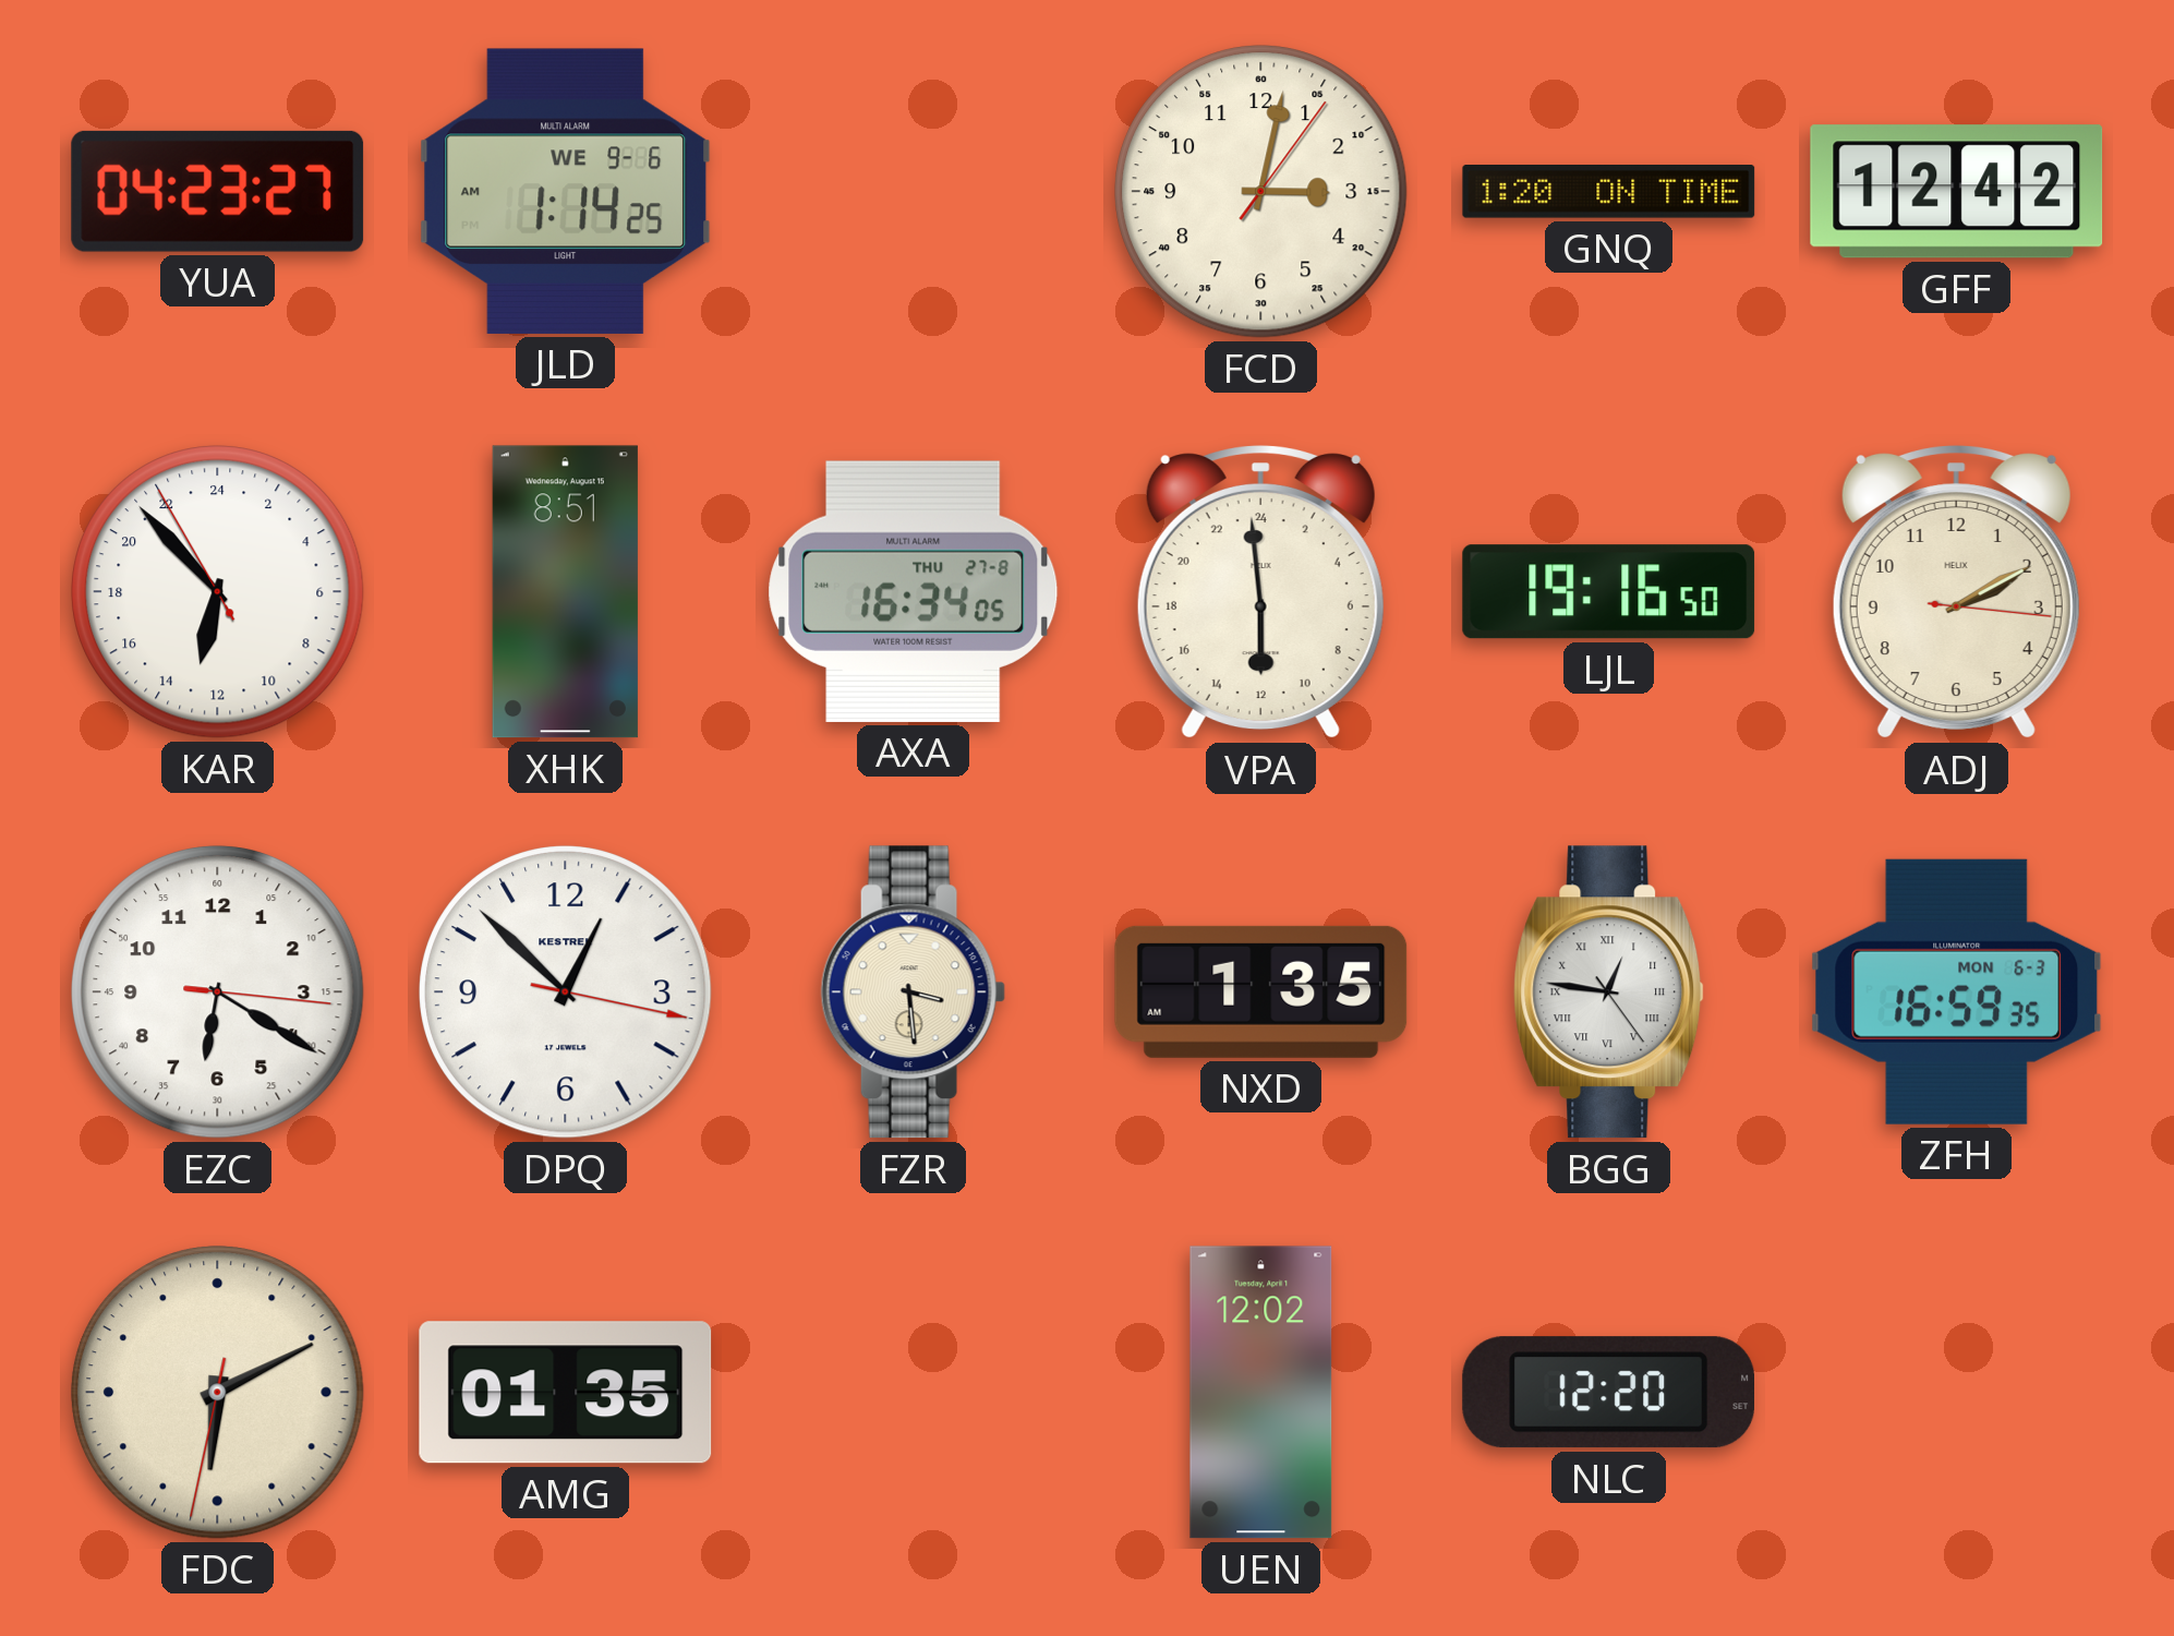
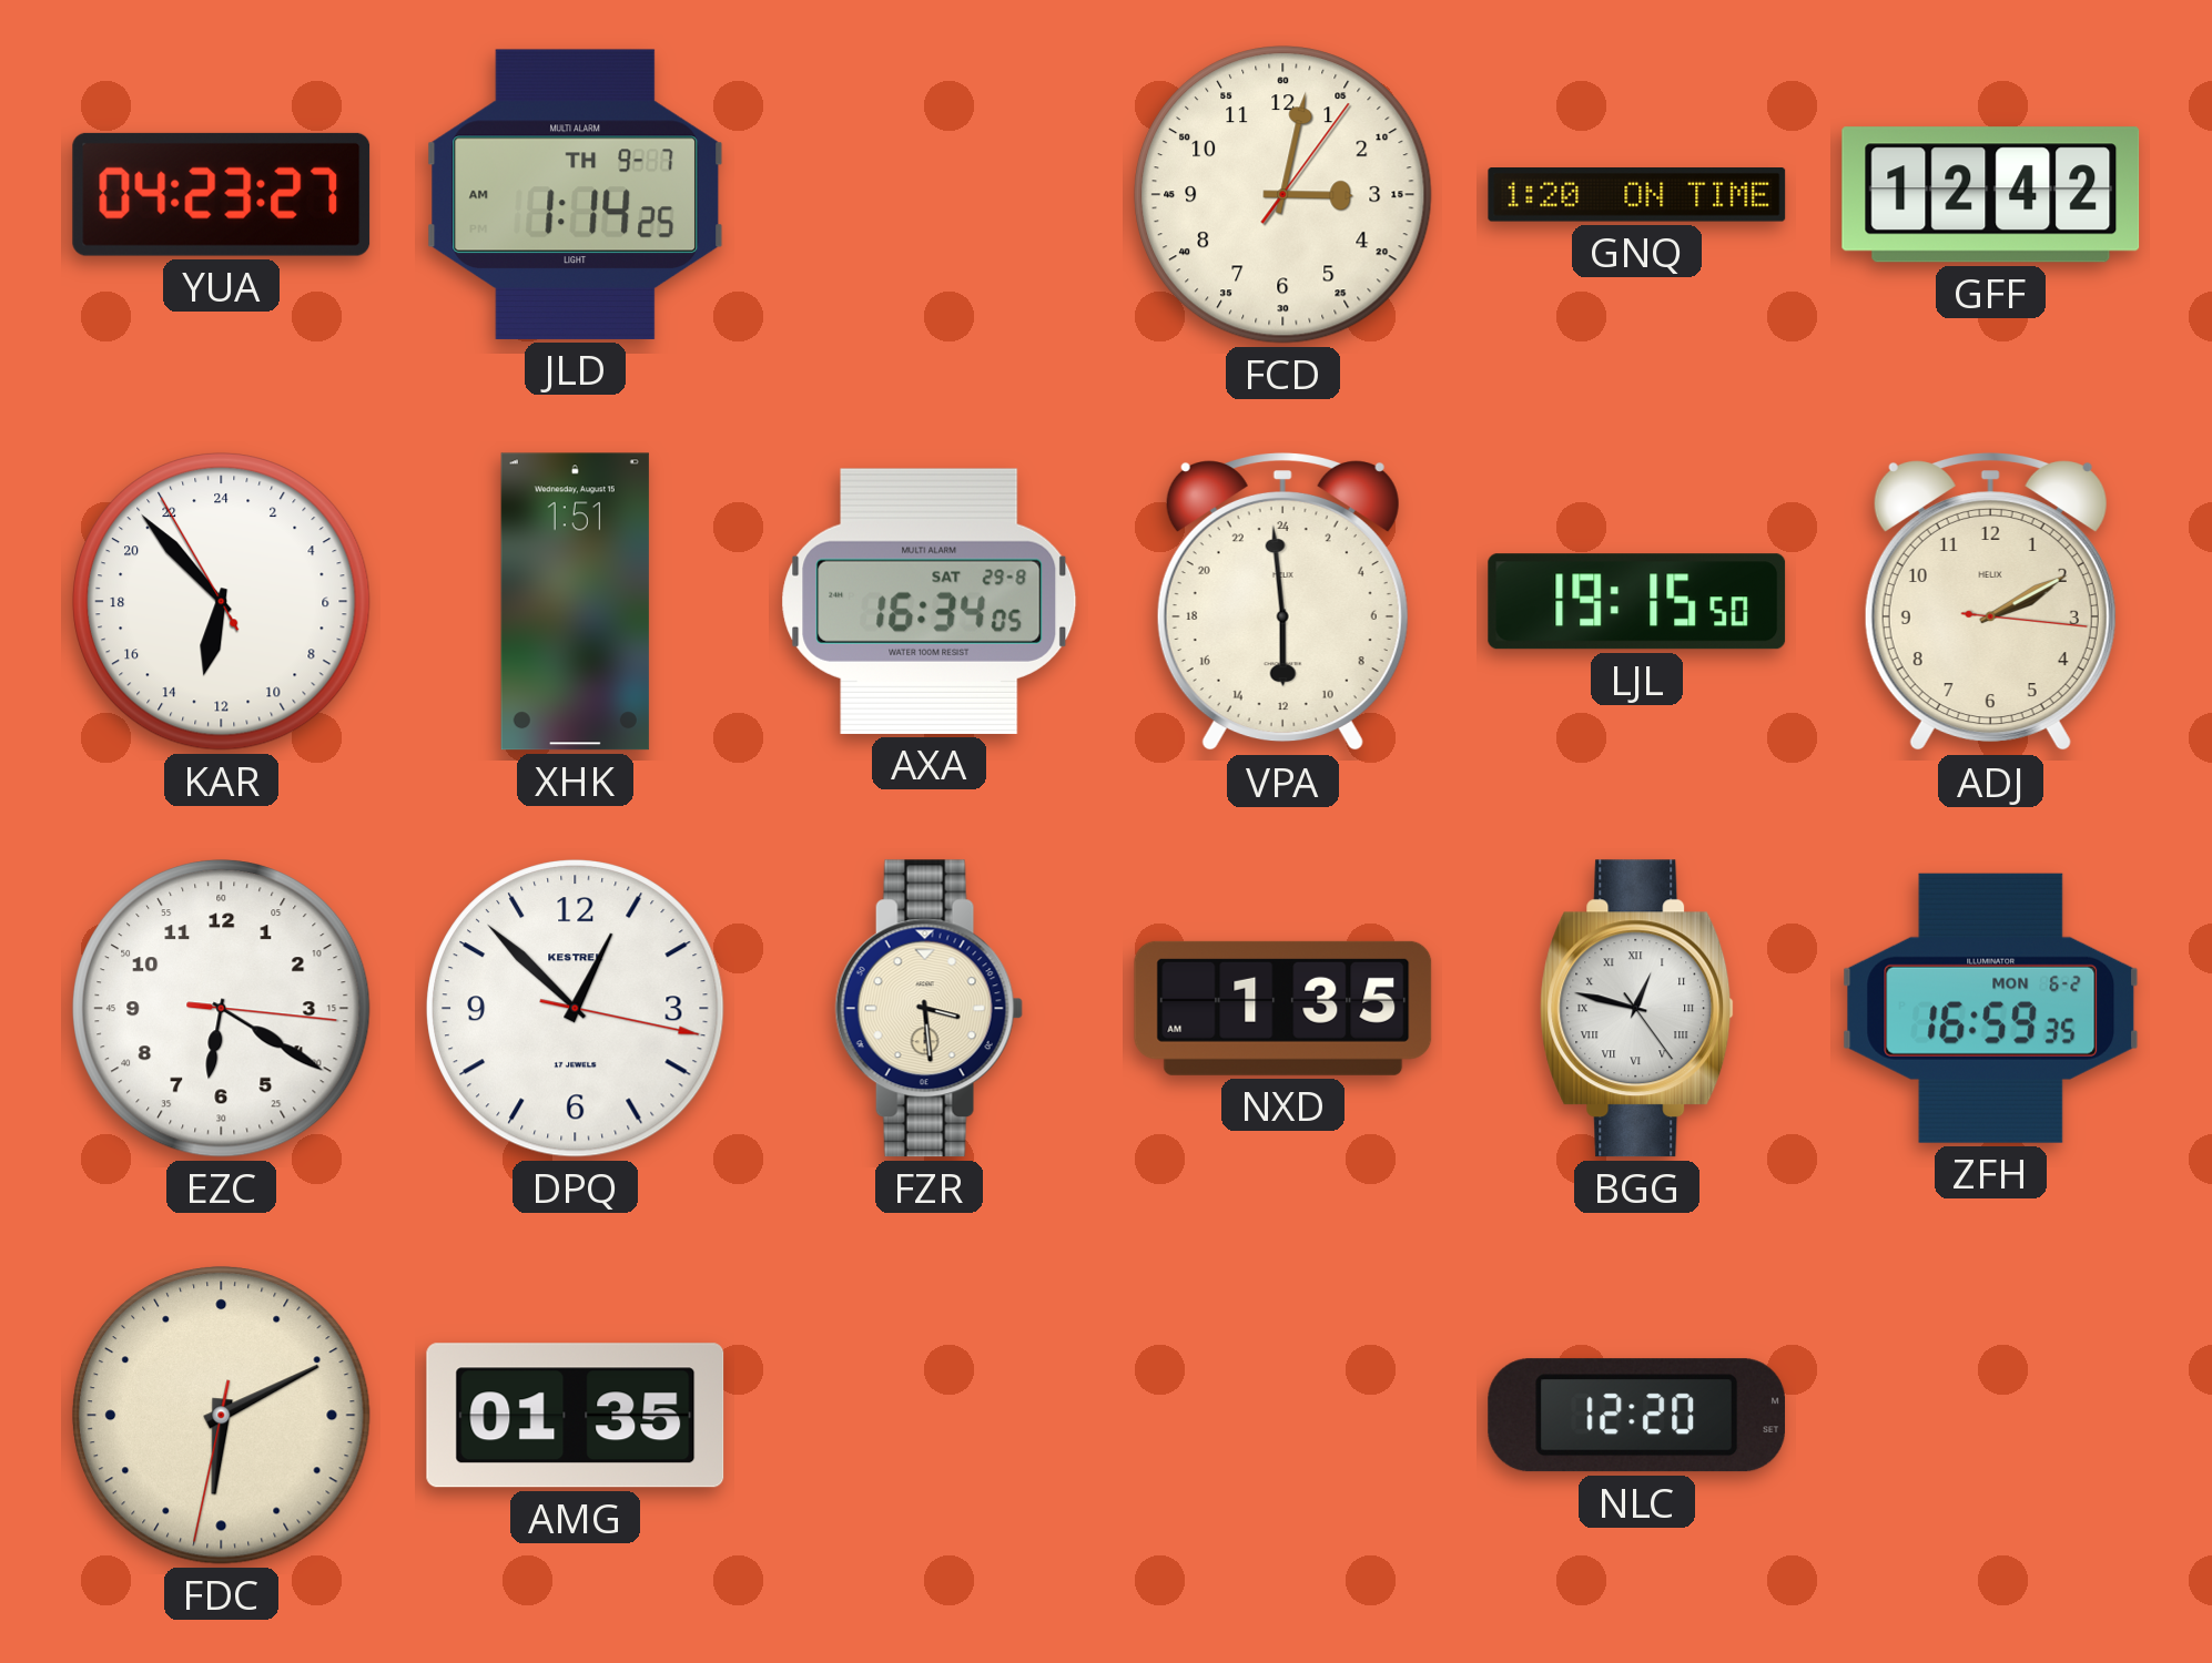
JLD date: WE 9-6 -> TH 9-7
XHK: 8:51 -> 1:51
AXA date: THU 27-8 -> SAT 29-8
LJL: 19:16 -> 19:15
BGG: 12:46 -> 12:47
ZFH date: MON 6-3 -> MON 6-2
UEN: 12:02 -> none
